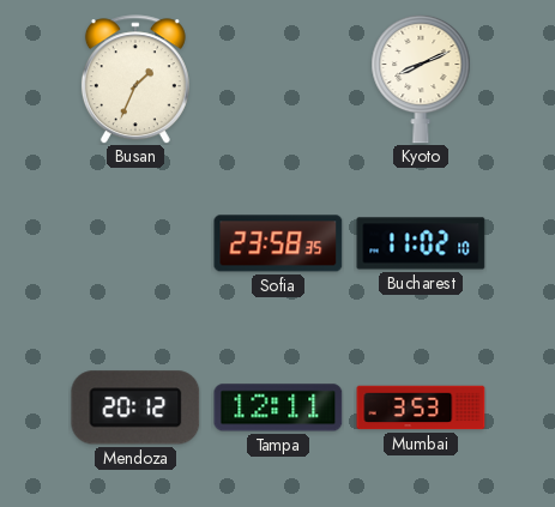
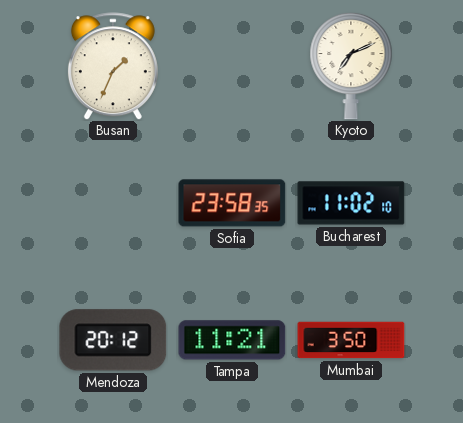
Kyoto: 8:11 -> 7:11
Tampa: 12:11 -> 11:21
Mumbai: 3:53 -> 3:50
